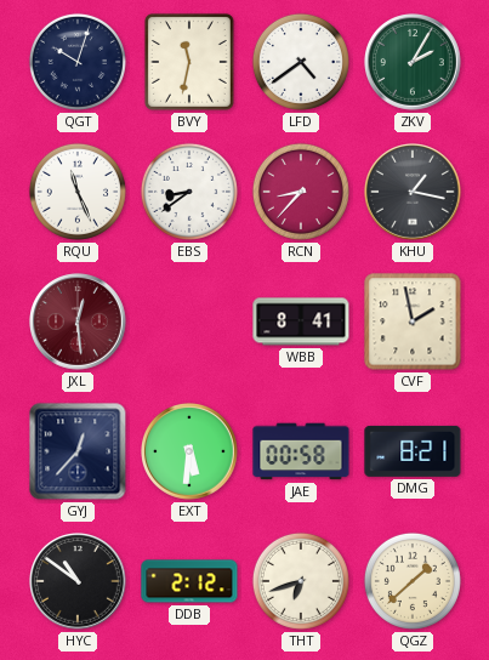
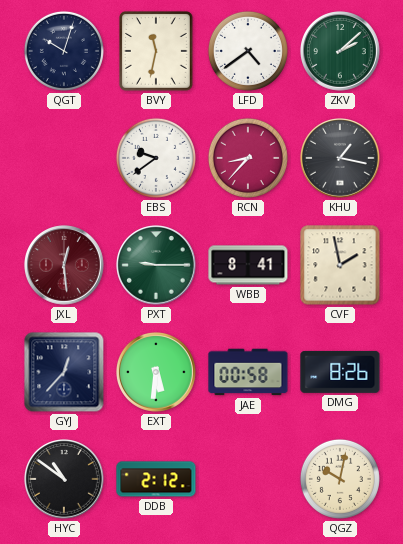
ZKV: 2:05 -> 2:08
RQU: 11:26 -> none
EBS: 8:39 -> 9:39
PXT: none -> 9:15
DMG: 8:21 -> 8:26
THT: 6:42 -> none
QGZ: 1:38 -> 10:02
